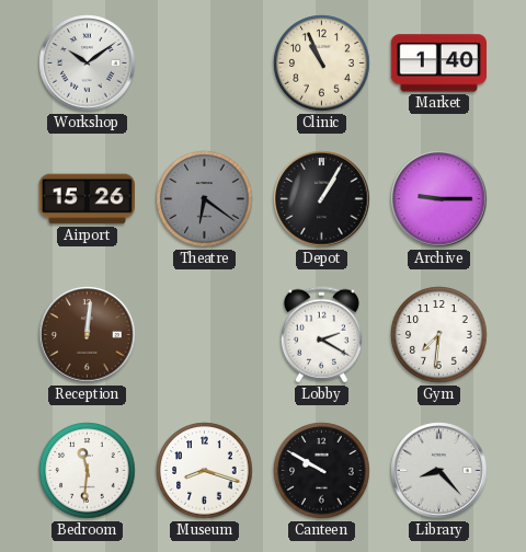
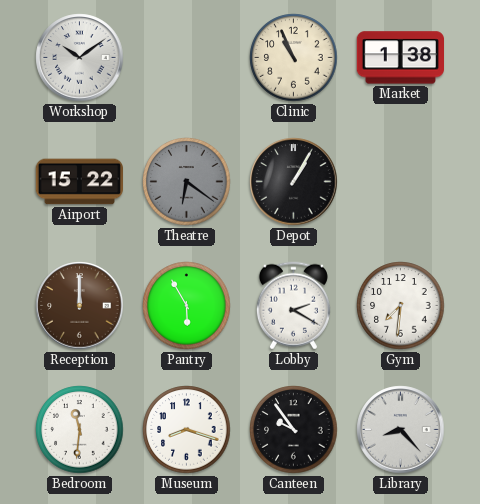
Market: 1:40 -> 1:38
Airport: 15:26 -> 15:22
Archive: 9:15 -> none
Reception: 12:01 -> 12:00
Pantry: none -> 5:55
Canteen: 9:50 -> 9:54
